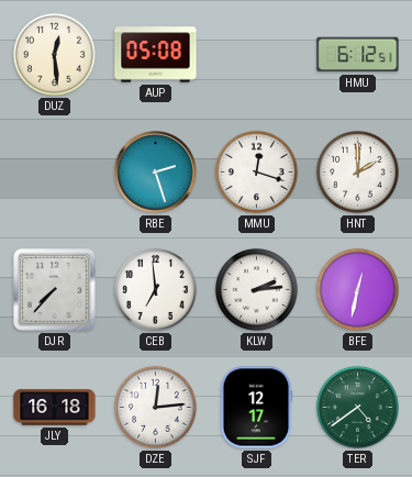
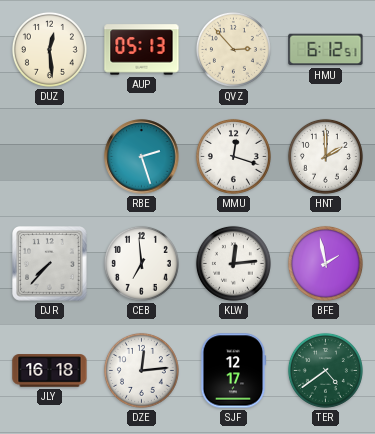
AUP: 05:08 -> 05:13
QVZ: none -> 2:53
KLW: 2:14 -> 12:14
BFE: 12:32 -> 1:58
